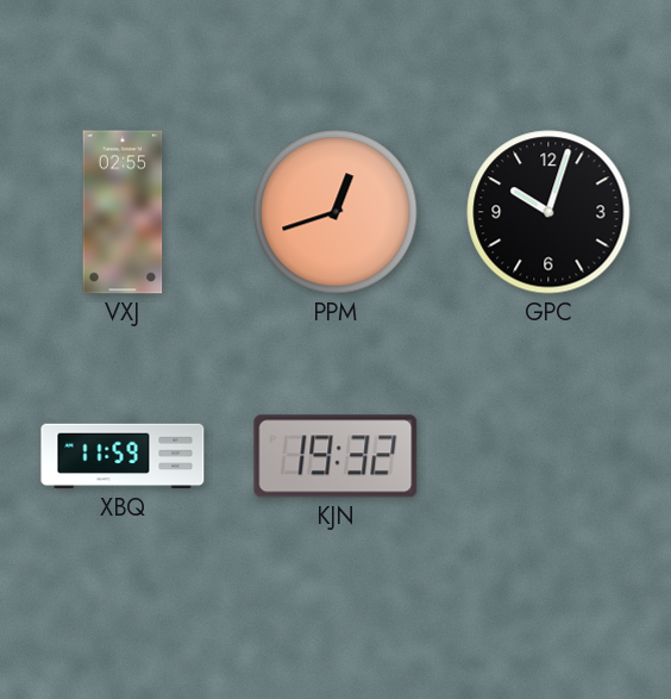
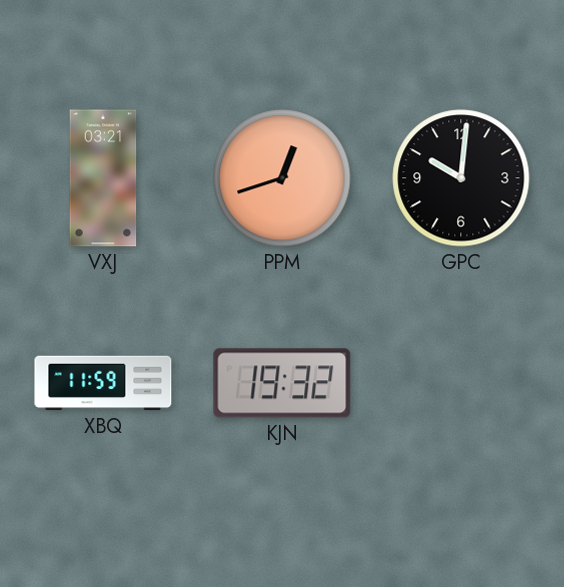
VXJ: 02:55 -> 03:21
GPC: 10:03 -> 10:01
